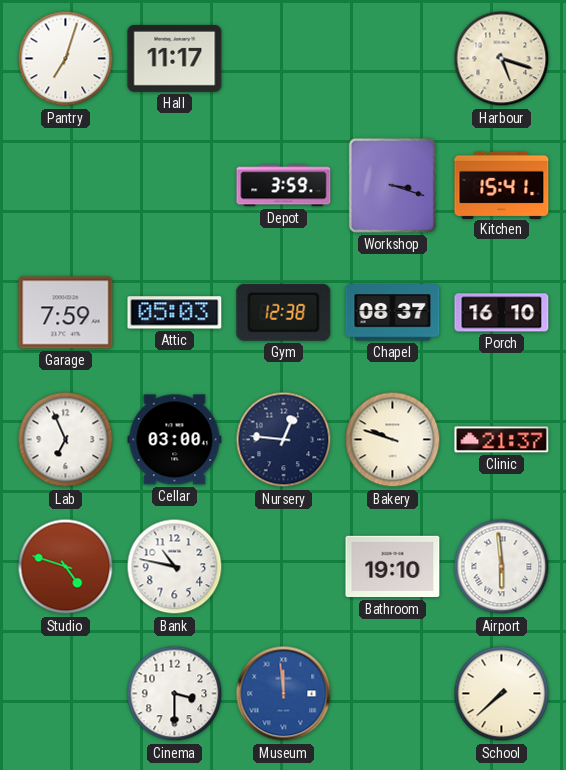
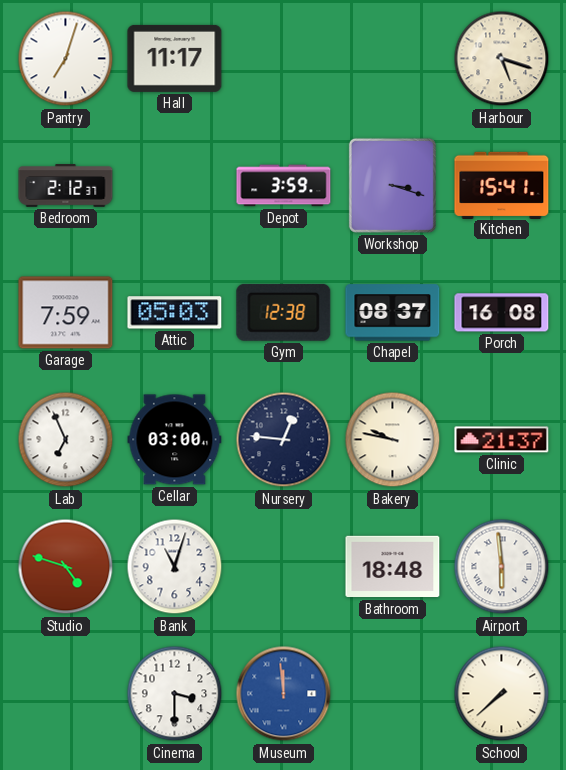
Bedroom: none -> 2:12
Porch: 16:10 -> 16:08
Bakery: 9:48 -> 9:47
Bank: 10:47 -> 11:03
Bathroom: 19:10 -> 18:48
